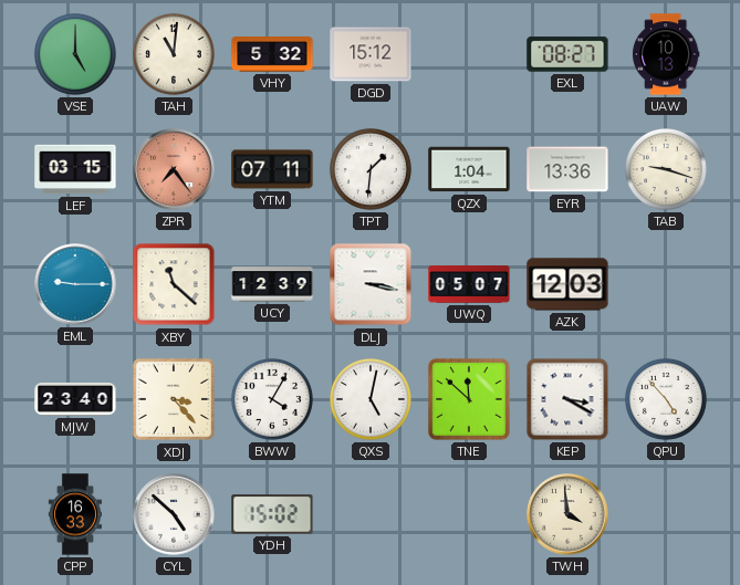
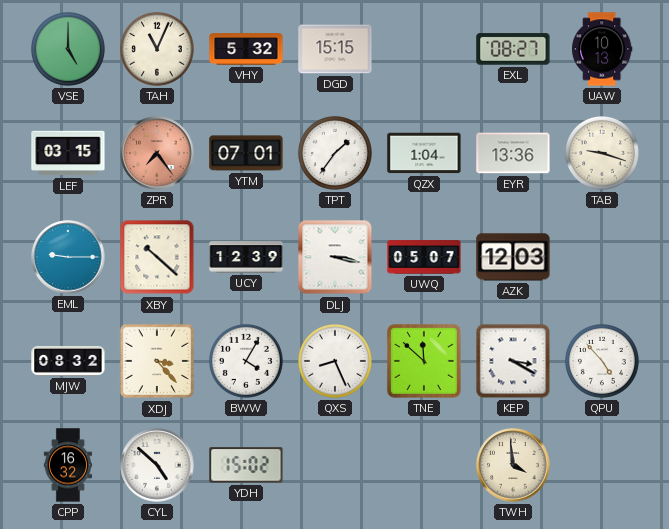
TAH: 11:01 -> 11:04
DGD: 15:12 -> 15:15
YTM: 07:11 -> 07:01
TPT: 1:31 -> 1:36
XBY: 11:22 -> 10:22
MJW: 23:40 -> 08:32
QXS: 5:02 -> 8:26
CPP: 16:33 -> 16:32
